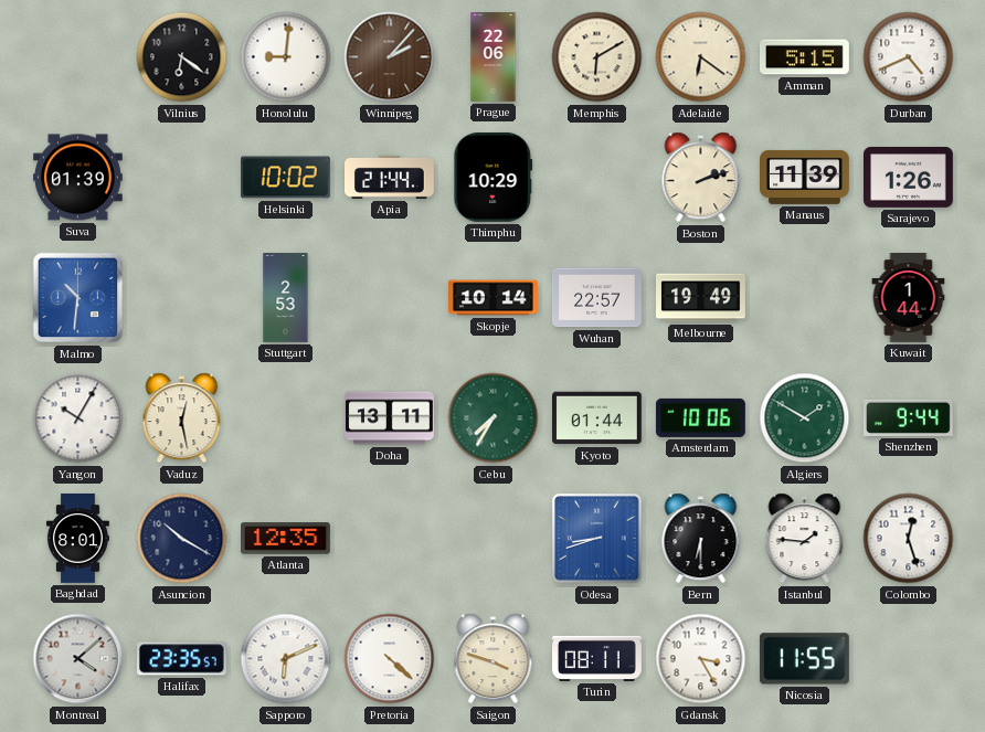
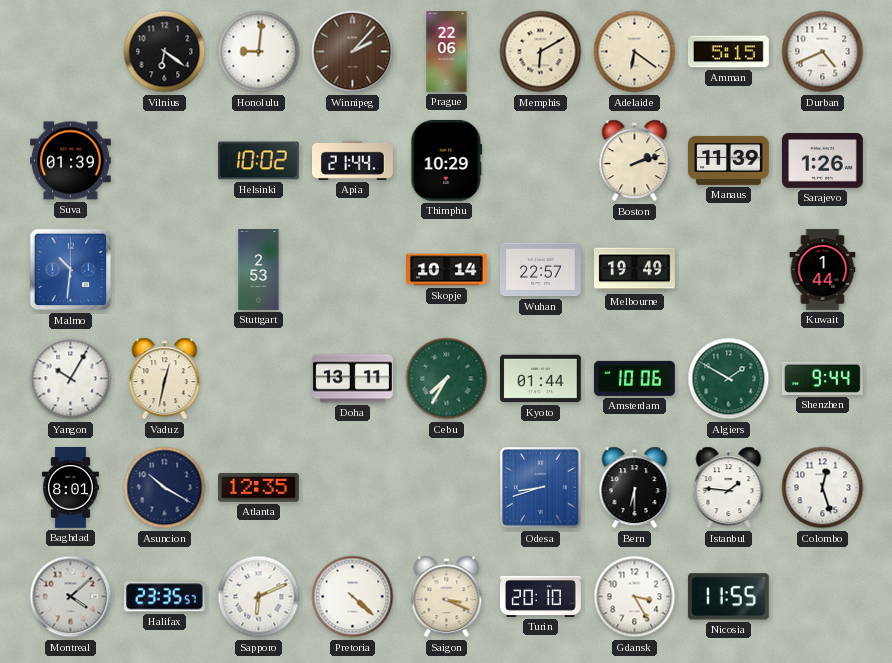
Vaduz: 12:28 -> 12:32
Saigon: 3:48 -> 3:19
Turin: 08:11 -> 20:10
